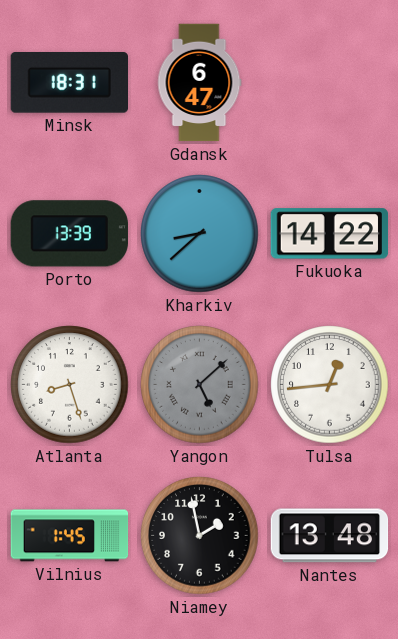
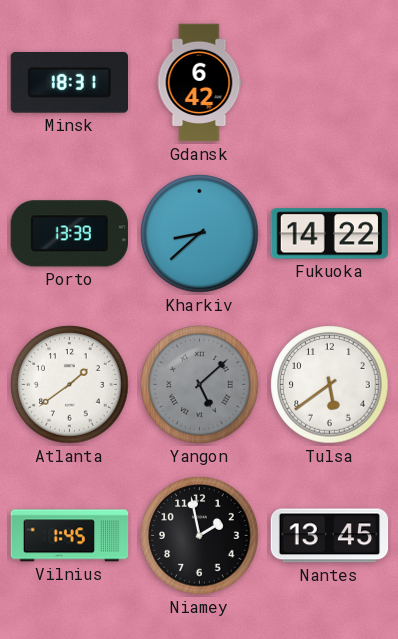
Gdansk: 6:47 -> 6:42
Atlanta: 8:27 -> 1:39
Tulsa: 12:44 -> 5:39
Nantes: 13:48 -> 13:45
